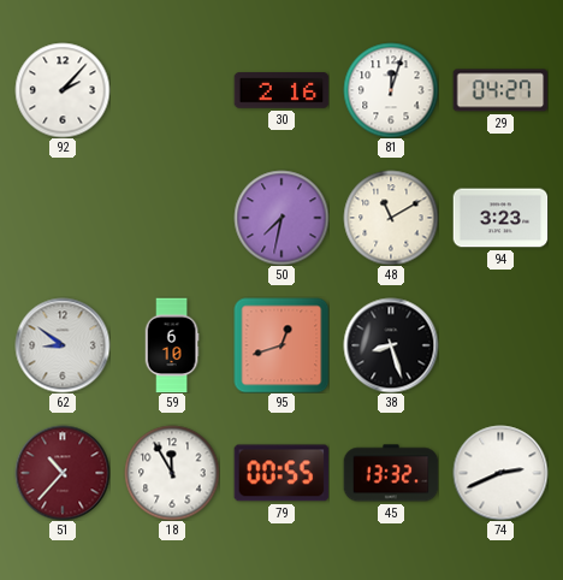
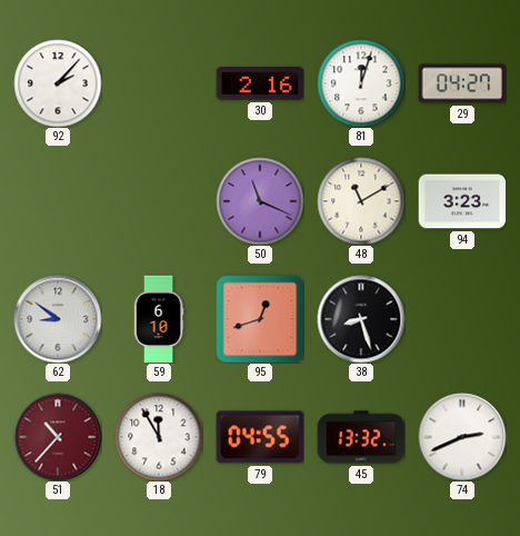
50: 7:32 -> 11:19
79: 00:55 -> 04:55
